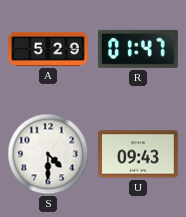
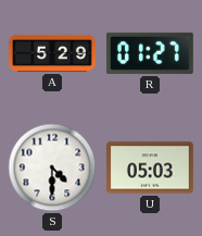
R: 01:47 -> 01:27
U: 09:43 -> 05:03
